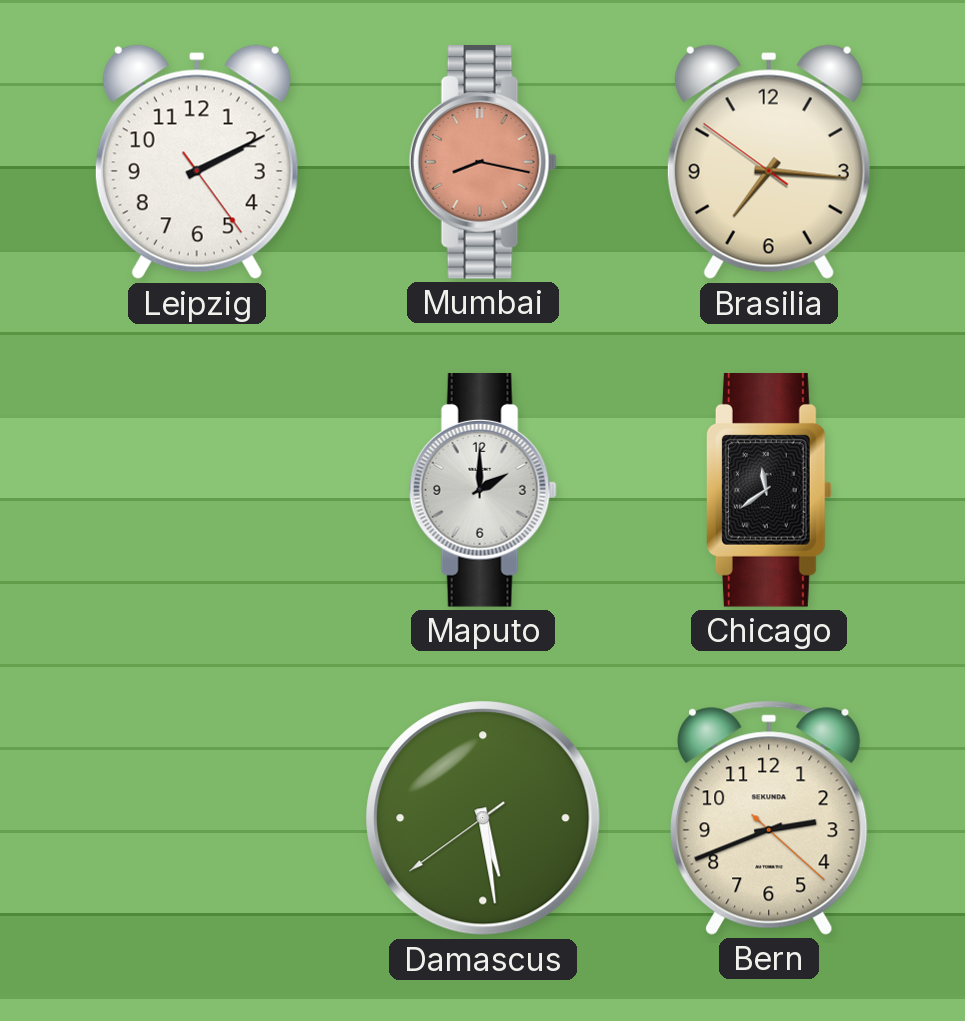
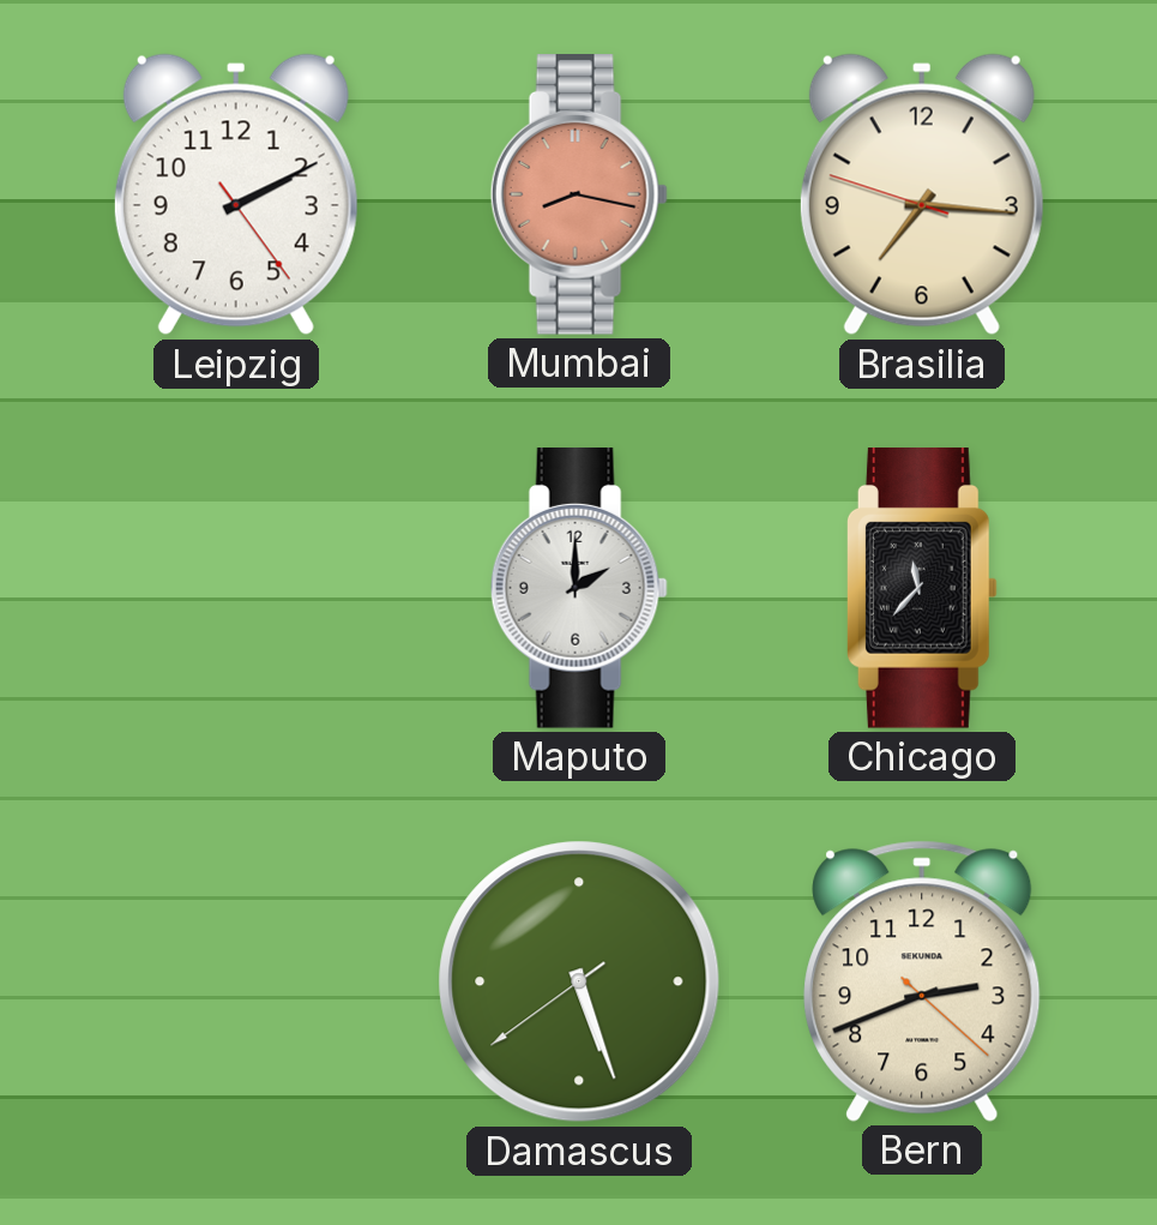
Brasilia: 7:15:51 -> 7:15:48
Chicago: 11:39 -> 11:37
Damascus: 5:28 -> 5:26
